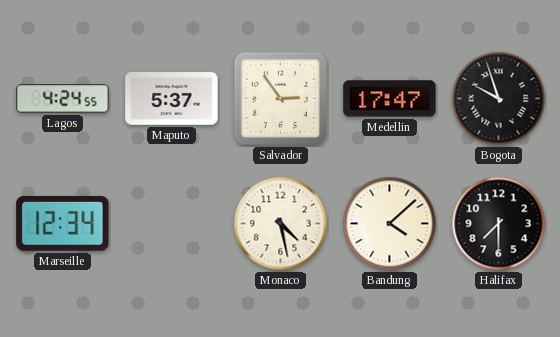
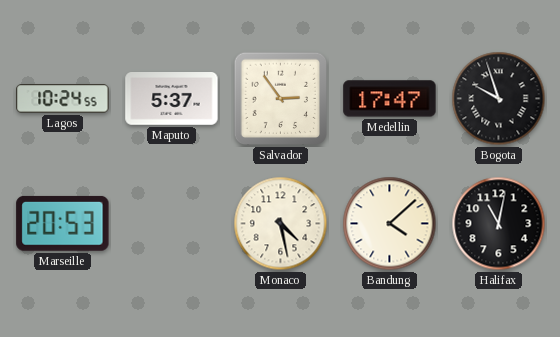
Lagos: 4:24 -> 10:24
Marseille: 12:34 -> 20:53
Halifax: 7:30 -> 11:02
